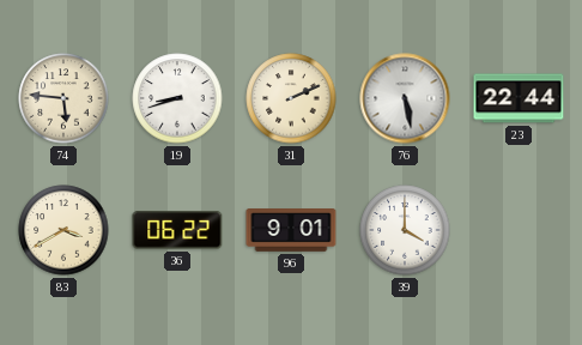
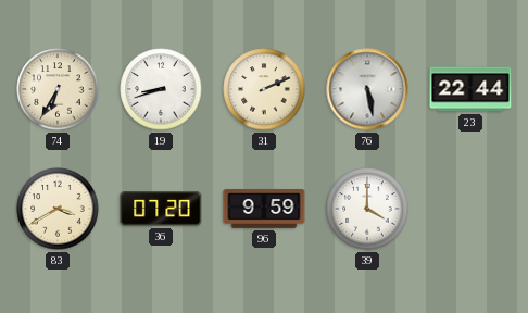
74: 5:46 -> 6:35
36: 06:22 -> 07:20
96: 9:01 -> 9:59
